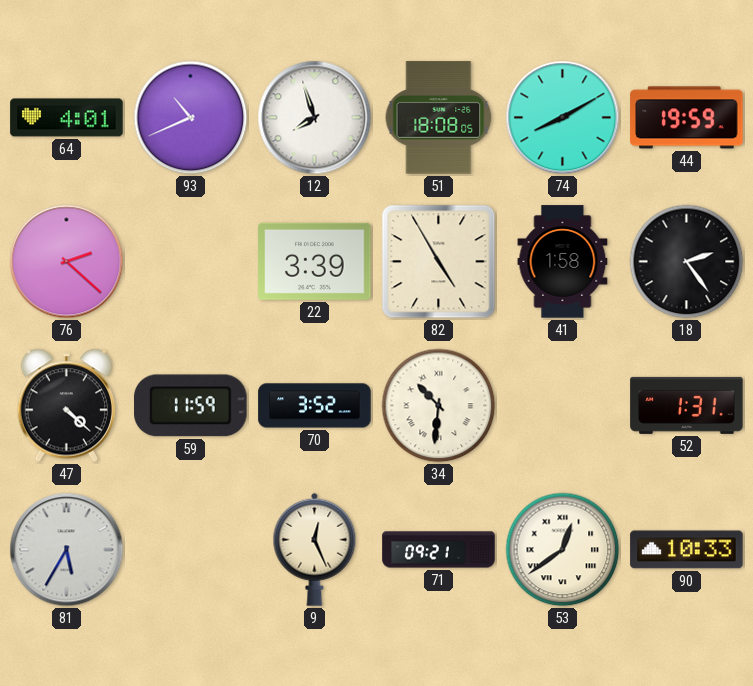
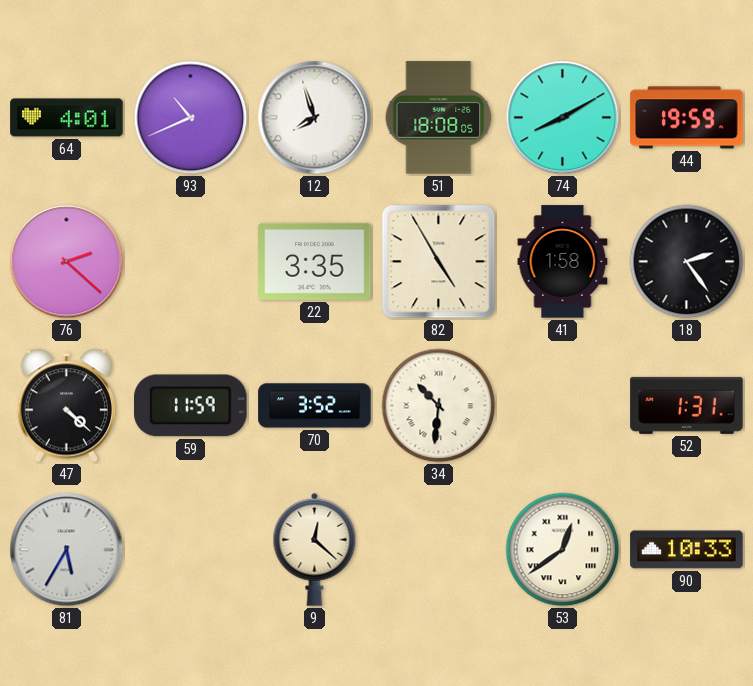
22: 3:39 -> 3:35
9: 12:26 -> 12:22
71: 09:21 -> none
